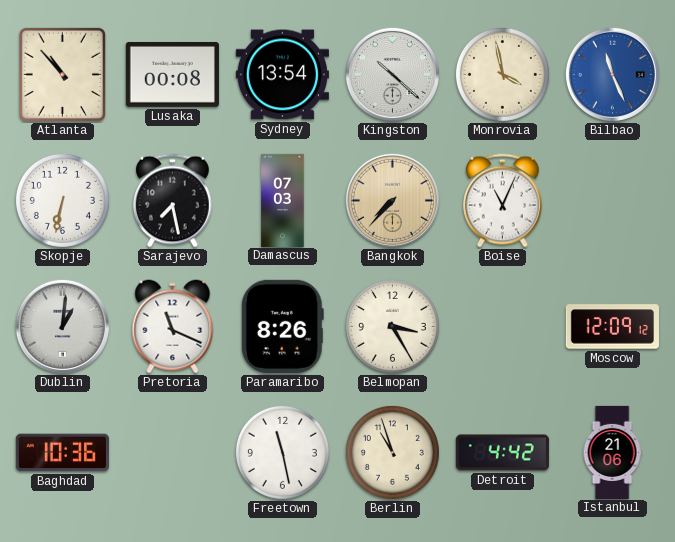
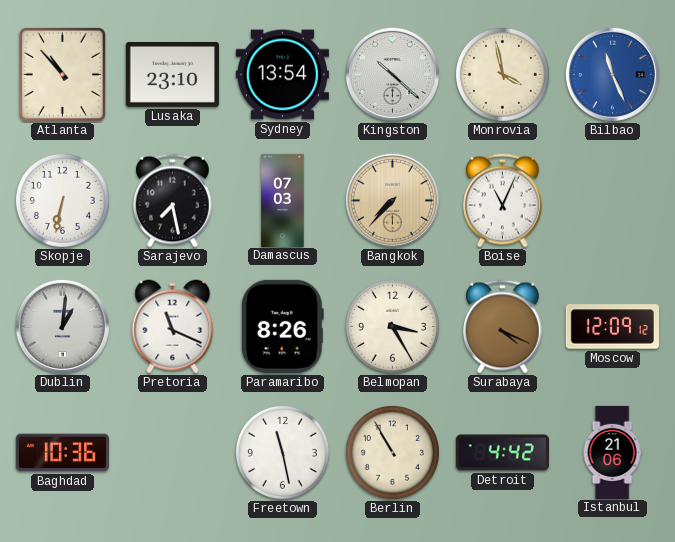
Lusaka: 00:08 -> 23:10
Surabaya: none -> 4:19
Berlin: 10:57 -> 10:55
